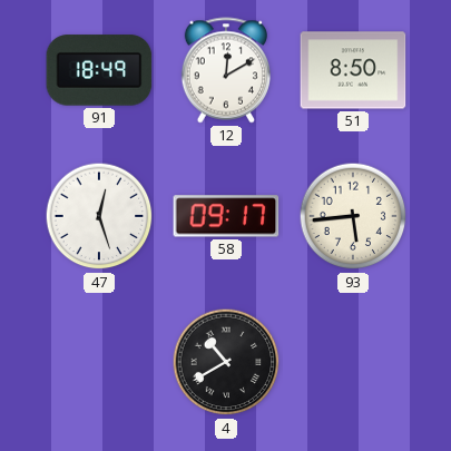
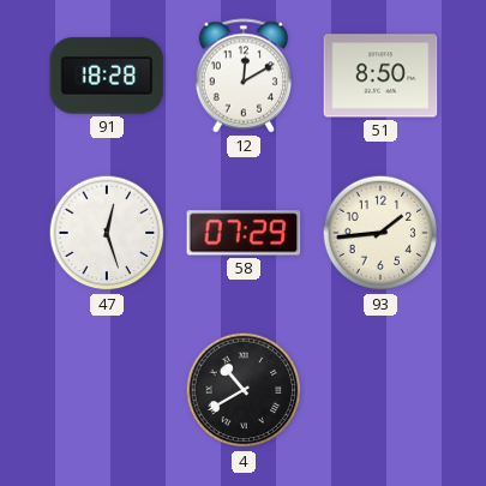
91: 18:49 -> 18:28
58: 09:17 -> 07:29
93: 5:44 -> 1:44
